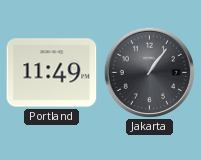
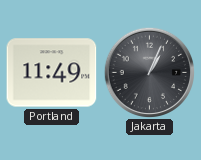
Jakarta: 1:06 -> 1:04
